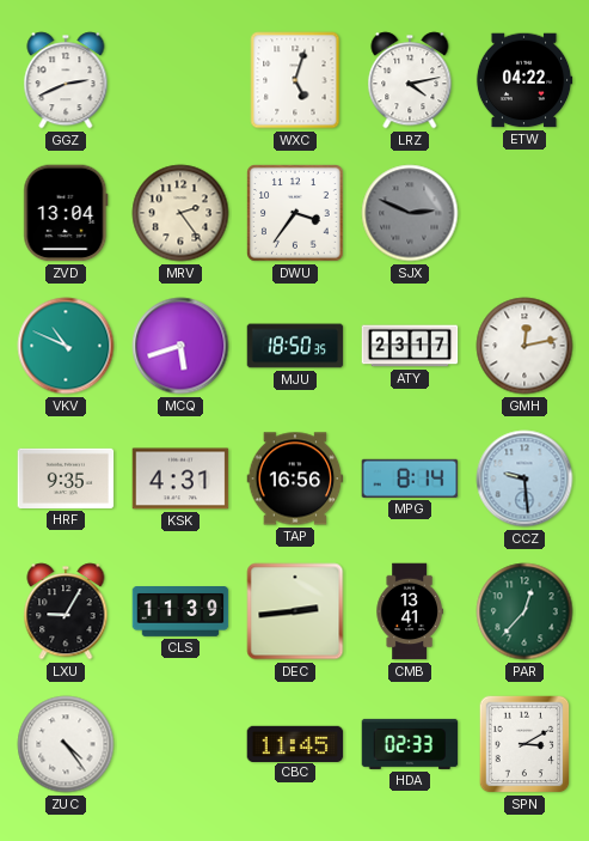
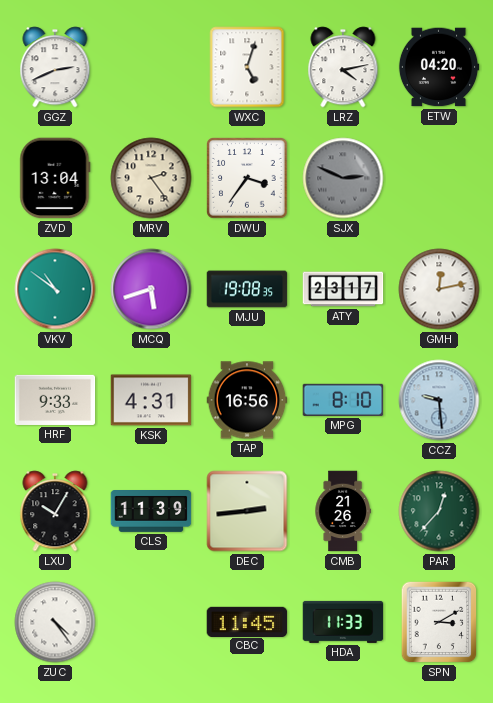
ETW: 04:22 -> 04:20
VKV: 10:49 -> 10:51
MJU: 18:50 -> 19:08
HRF: 9:35 -> 9:33
MPG: 8:14 -> 8:10
LXU: 9:05 -> 10:05
CMB: 13:41 -> 21:26
HDA: 02:33 -> 11:33
